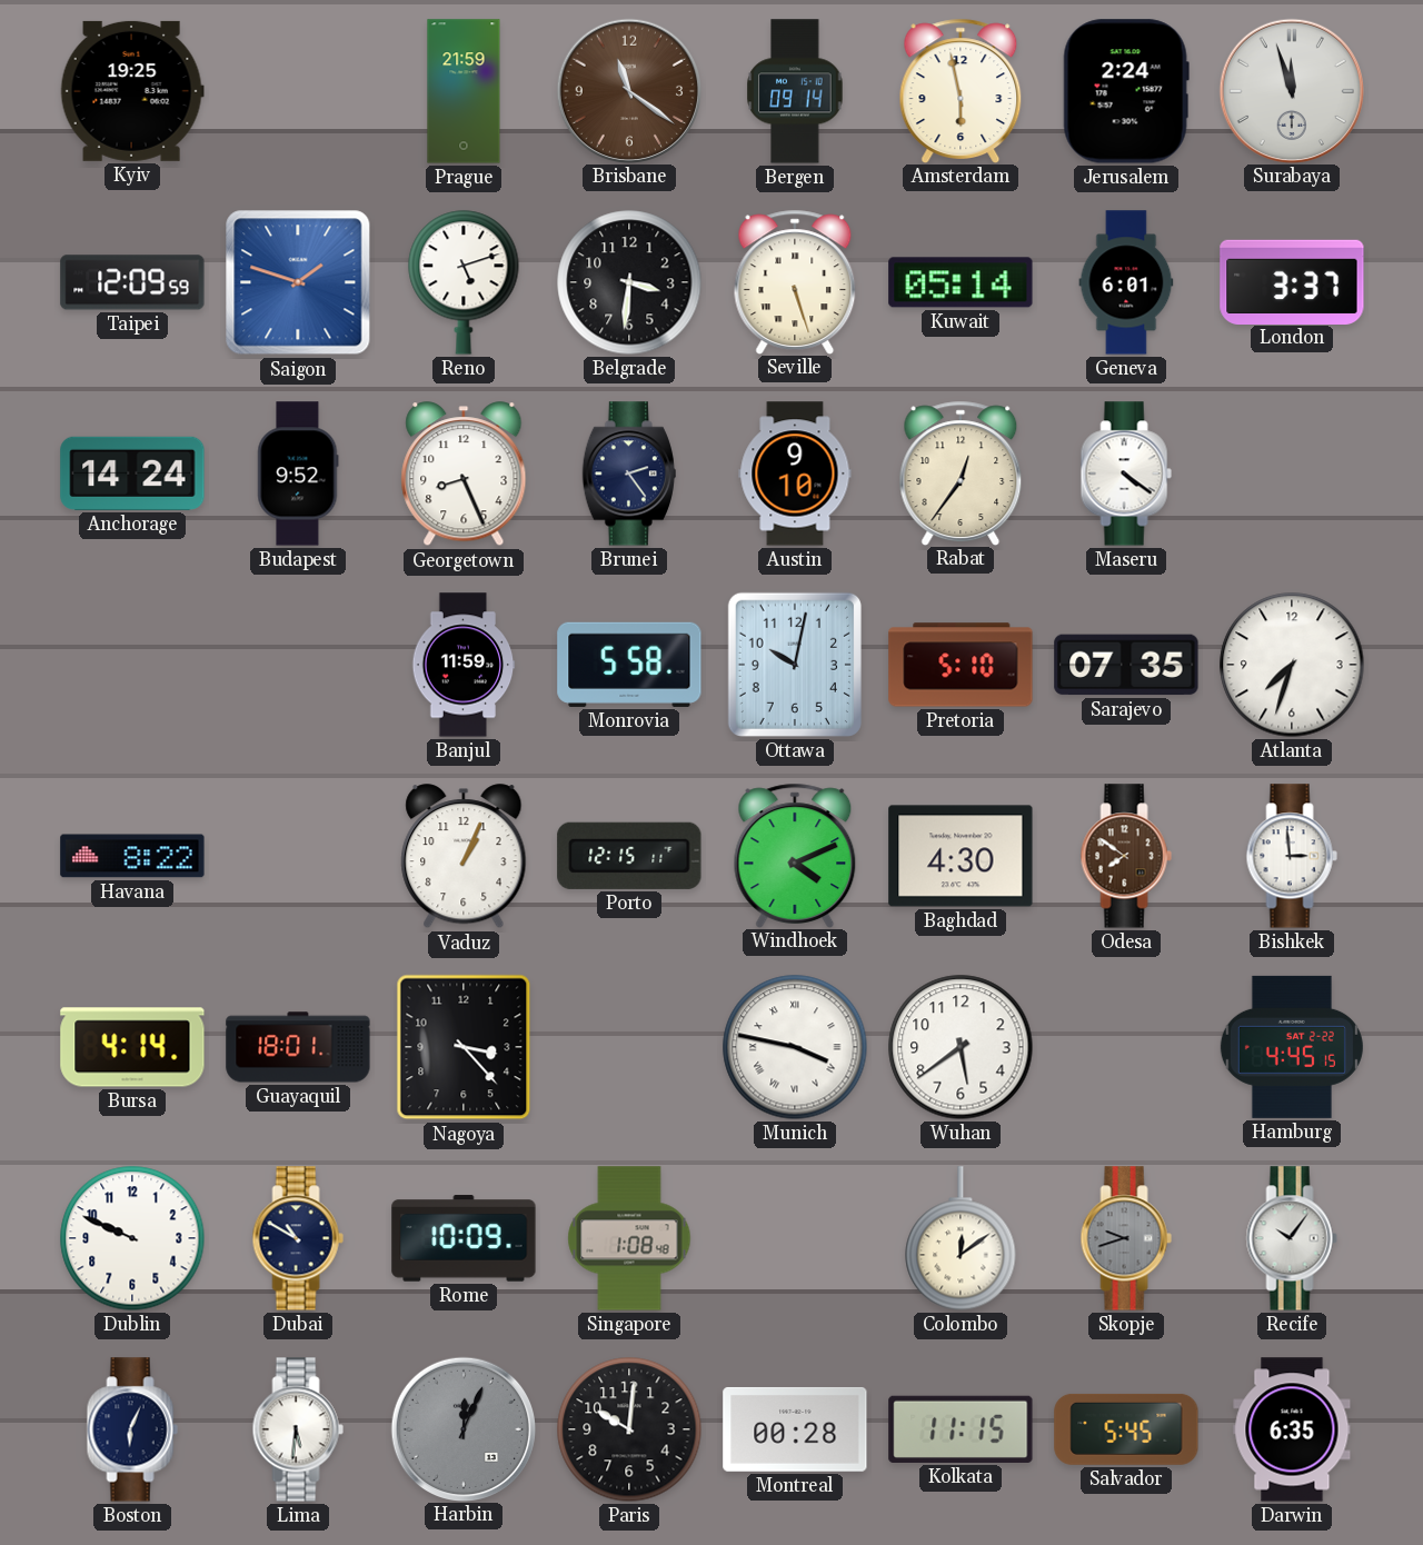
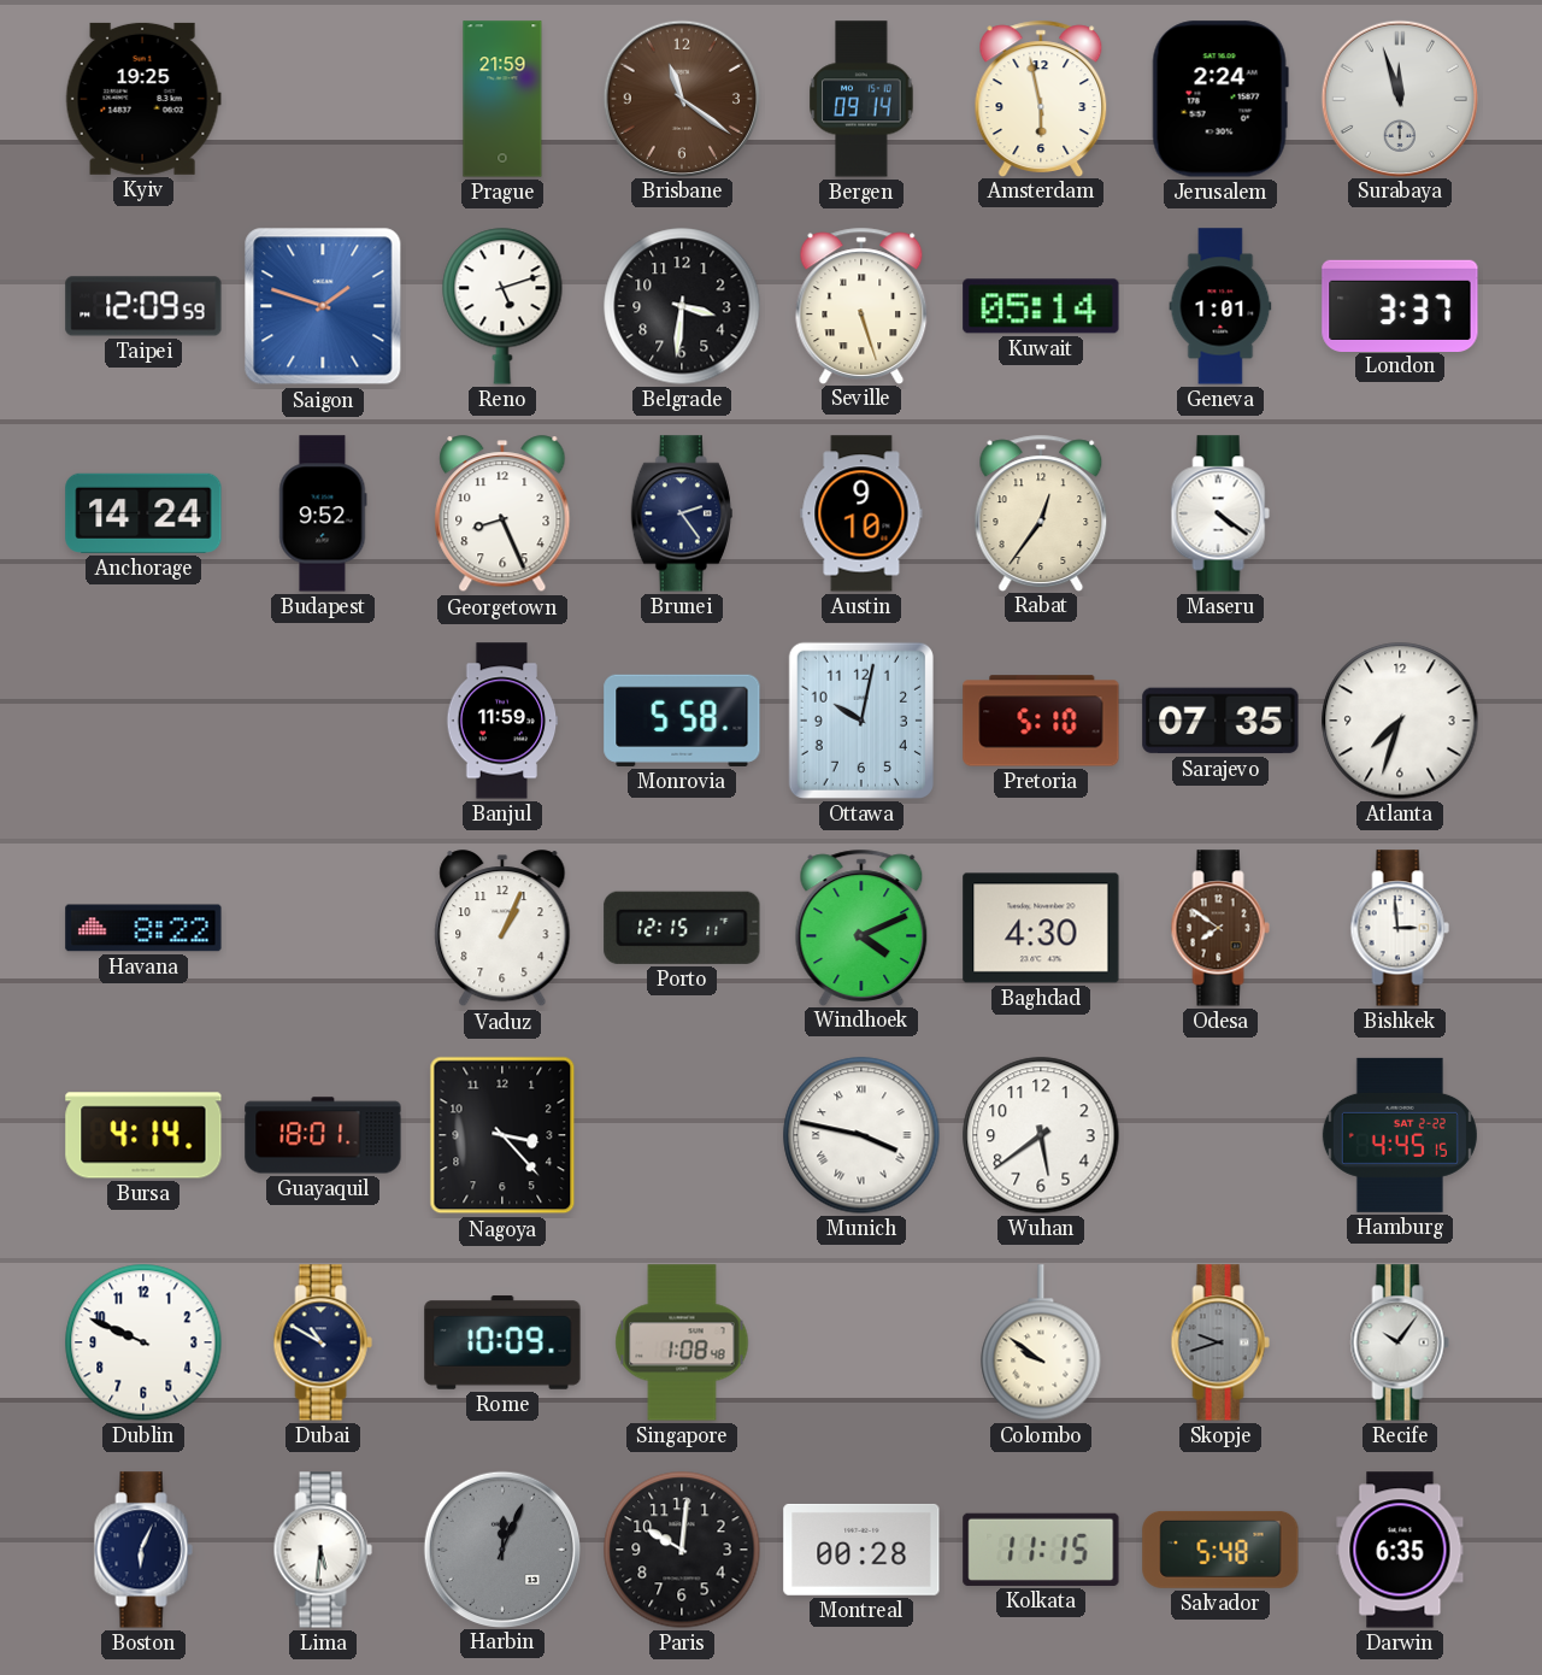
Geneva: 6:01 -> 1:01
Colombo: 12:09 -> 9:51
Salvador: 5:45 -> 5:48
